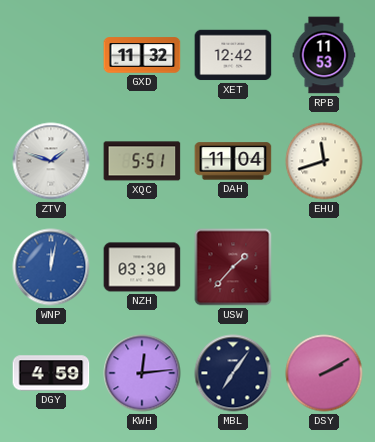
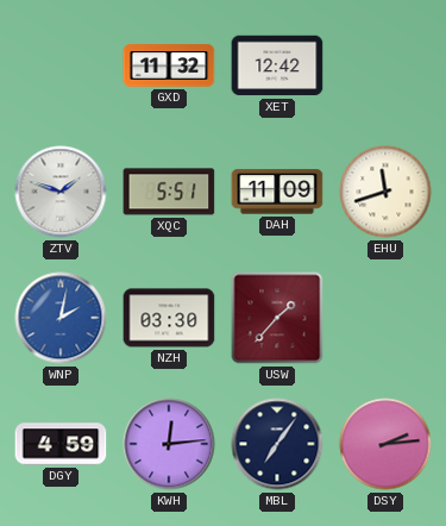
RPB: 11:53 -> none
DAH: 11:04 -> 11:09
WNP: 12:02 -> 2:02
DSY: 2:10 -> 2:14
